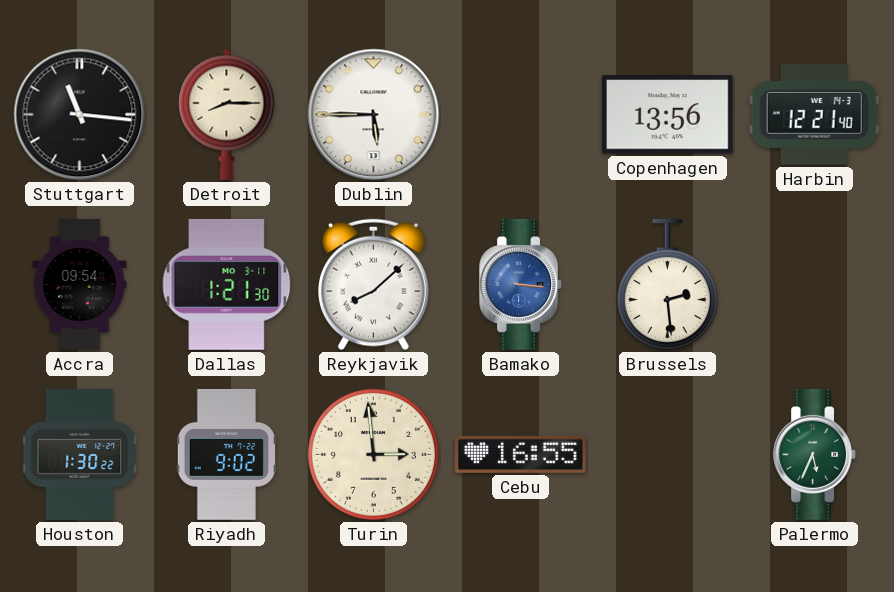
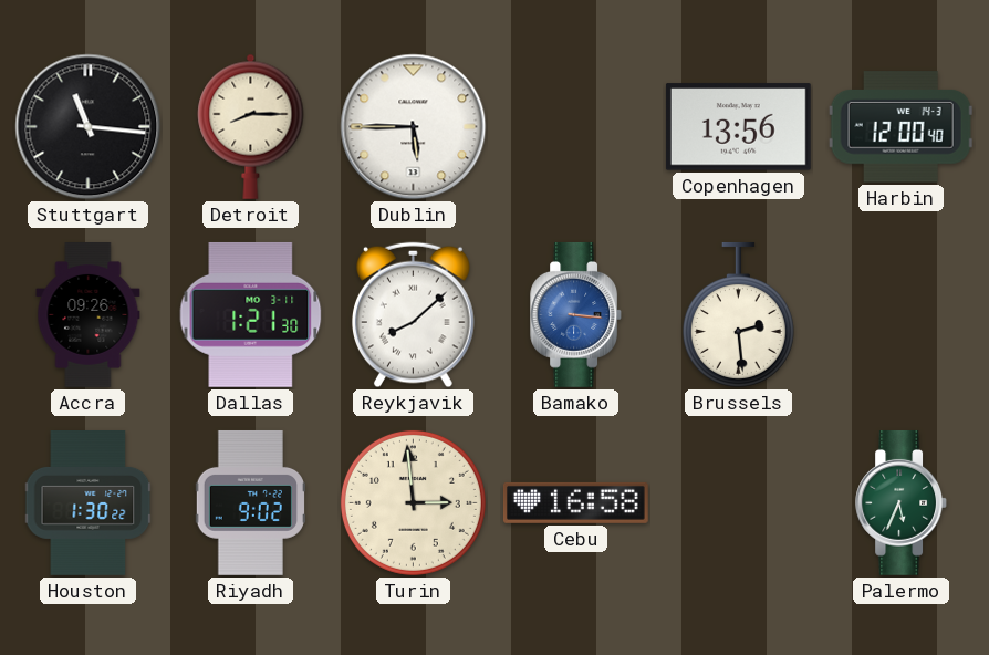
Harbin: 12:21 -> 12:00
Accra: 09:54 -> 09:26
Cebu: 16:55 -> 16:58
